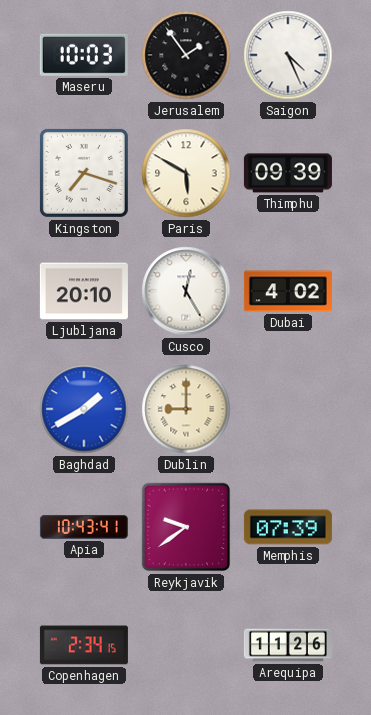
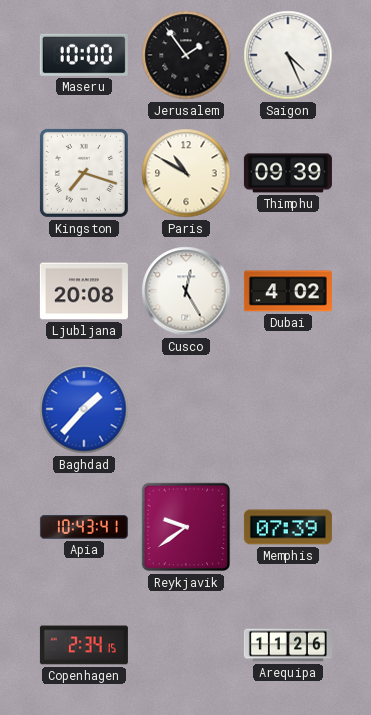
Maseru: 10:03 -> 10:00
Paris: 5:50 -> 10:50
Ljubljana: 20:10 -> 20:08
Baghdad: 1:40 -> 1:37
Dublin: 9:00 -> none
